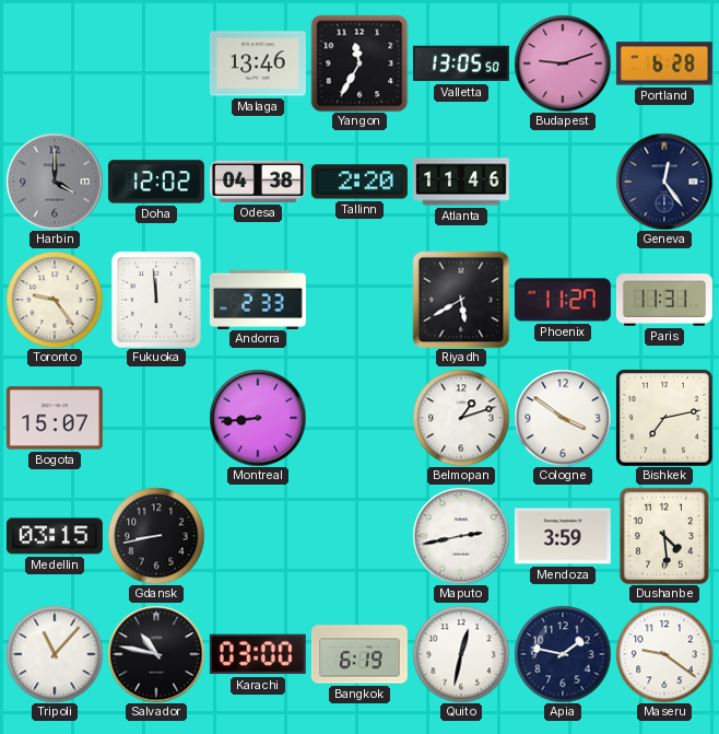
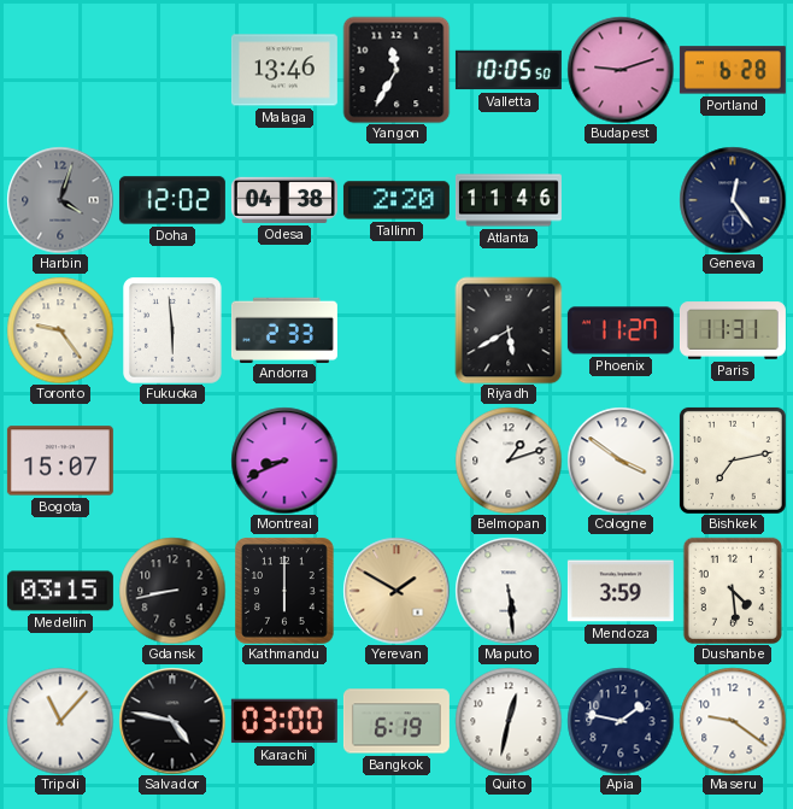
Valletta: 13:05 -> 10:05
Harbin: 4:00 -> 4:03
Fukuoka: 11:59 -> 5:59
Montreal: 8:44 -> 8:41
Kathmandu: none -> 6:00
Yerevan: none -> 1:50
Maputo: 2:43 -> 5:29
Salvador: 10:47 -> 4:47
